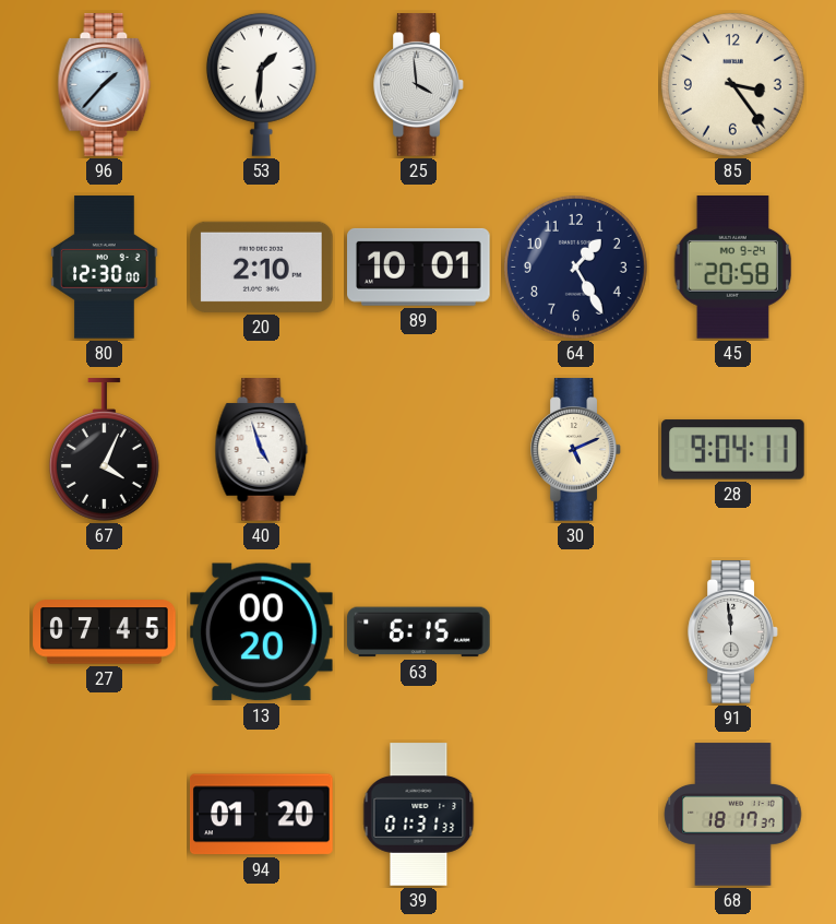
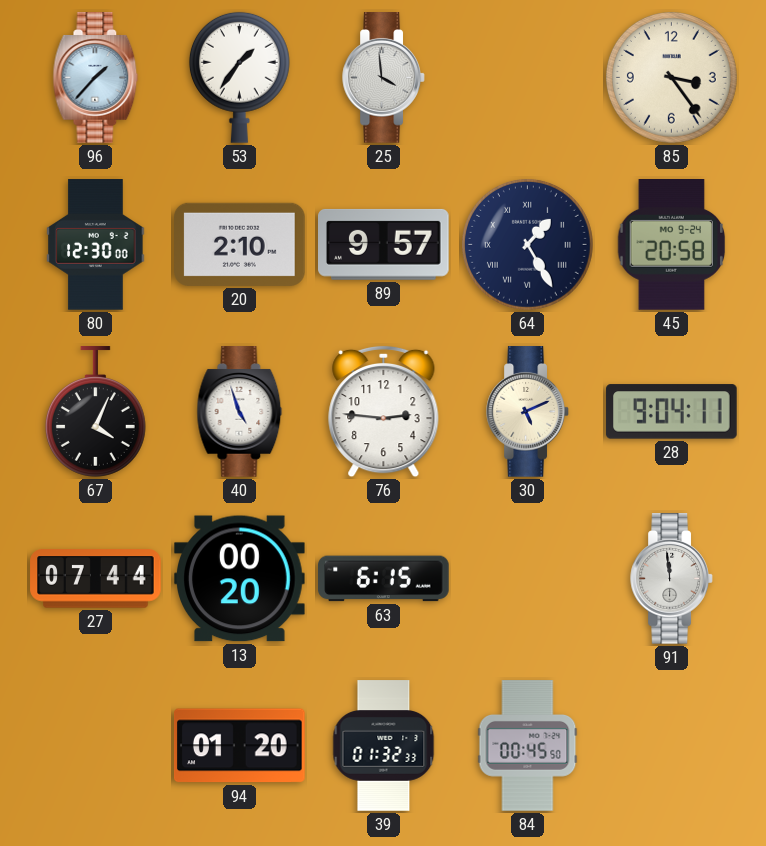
53: 1:31 -> 1:36
89: 10:01 -> 9:57
64 numerals: Arabic -> Roman
76: none -> 2:46
27: 07:45 -> 07:44
39: 01:31 -> 01:32
84: none -> 00:45
68: 18:17 -> none
